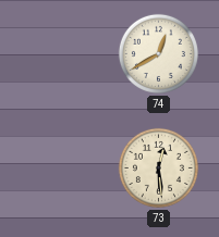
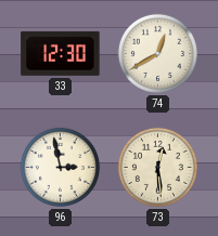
33: none -> 12:30
96: none -> 2:58
